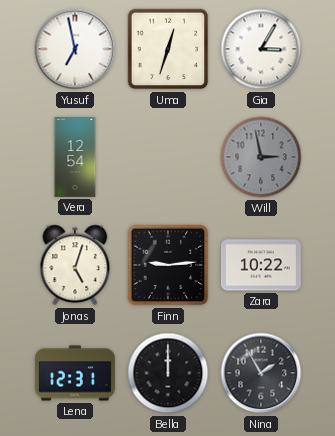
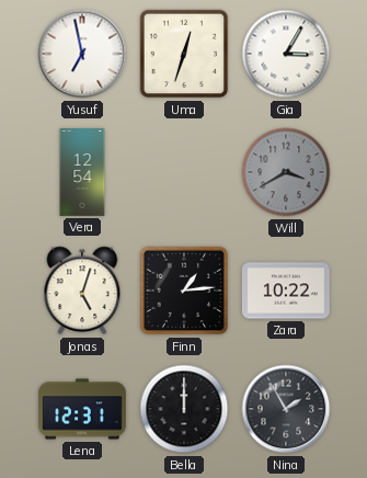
Will: 2:58 -> 3:40
Finn: 9:14 -> 1:14
